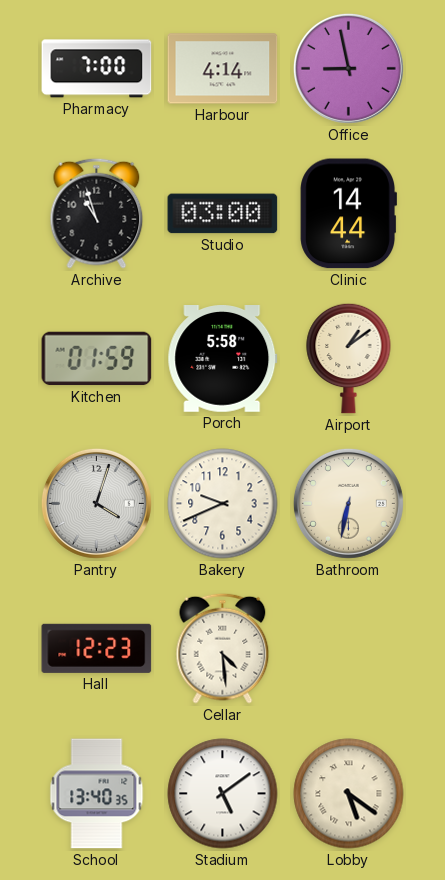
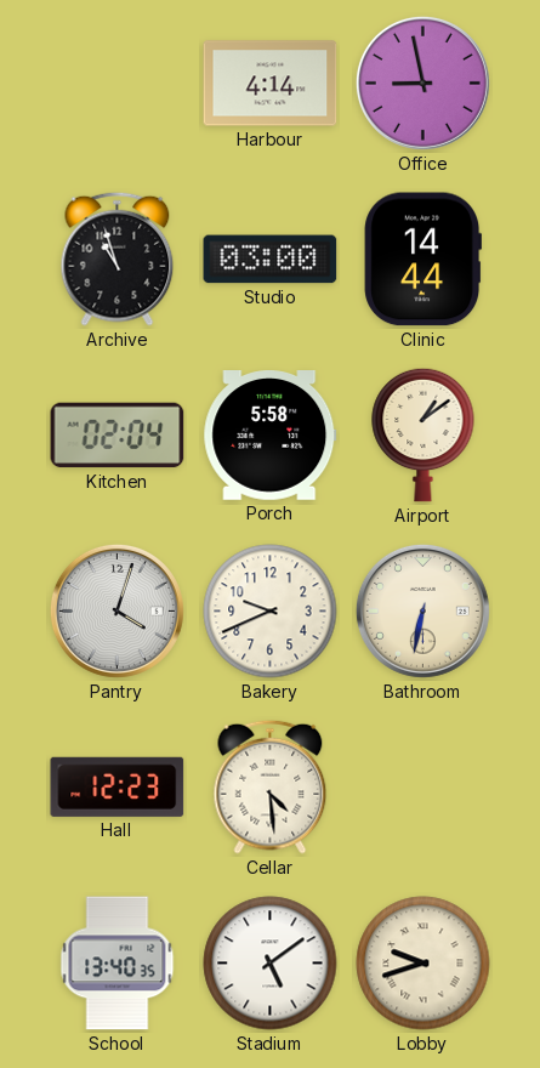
Pharmacy: 7:00 -> none
Kitchen: 01:59 -> 02:04
Lobby: 5:21 -> 9:42
